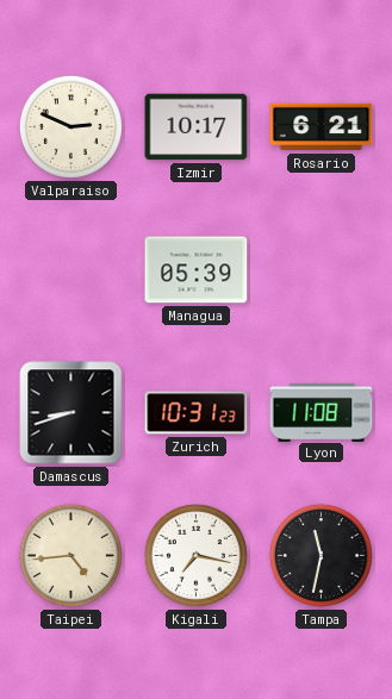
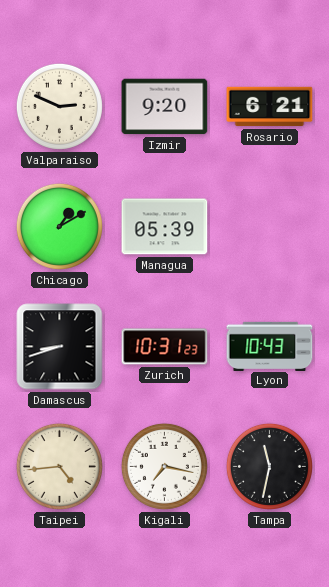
Izmir: 10:17 -> 9:20
Chicago: none -> 1:10
Lyon: 11:08 -> 10:43
